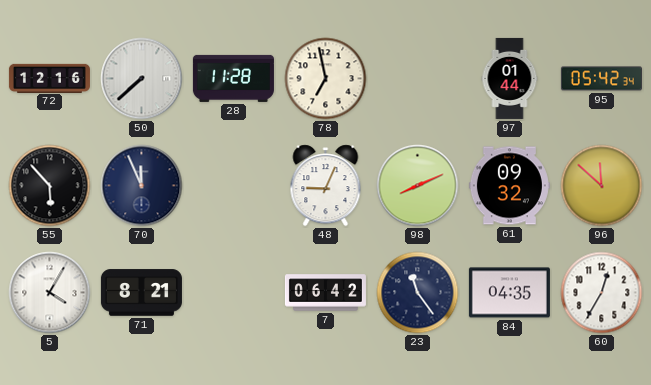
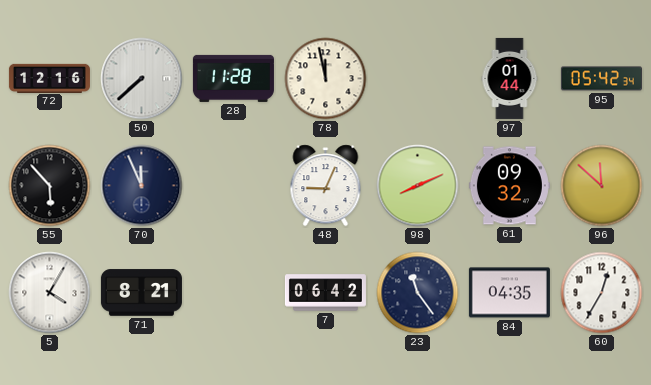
78: 6:58 -> 11:58
